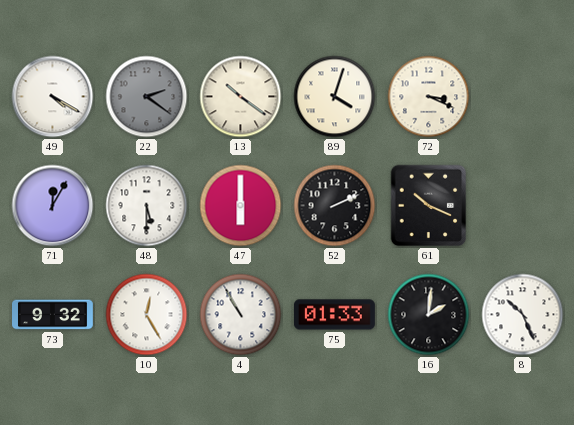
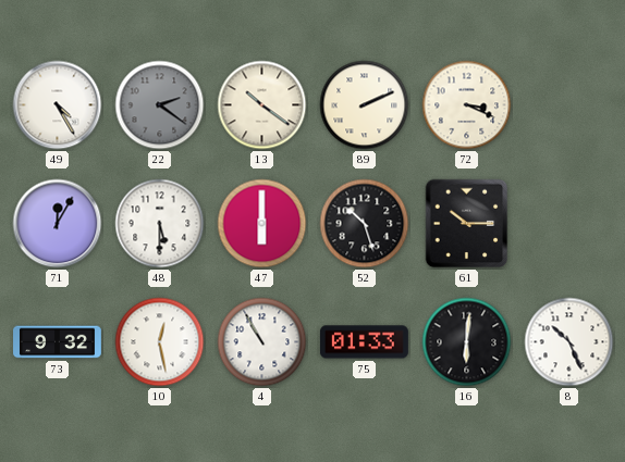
49: 4:20 -> 4:25
89: 4:03 -> 2:11
52: 2:11 -> 10:27
61: 10:19 -> 10:15
10: 12:25 -> 12:28
16: 2:01 -> 6:01
